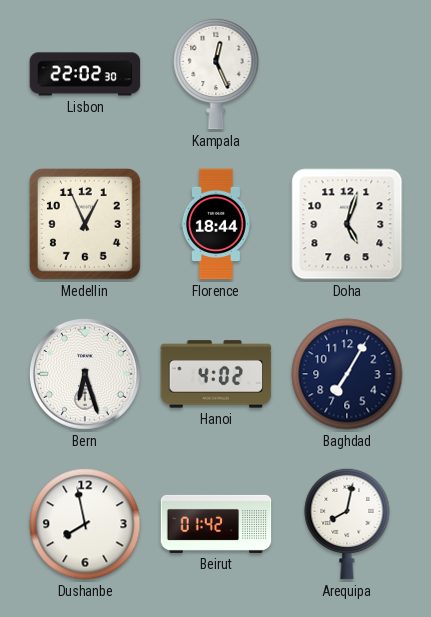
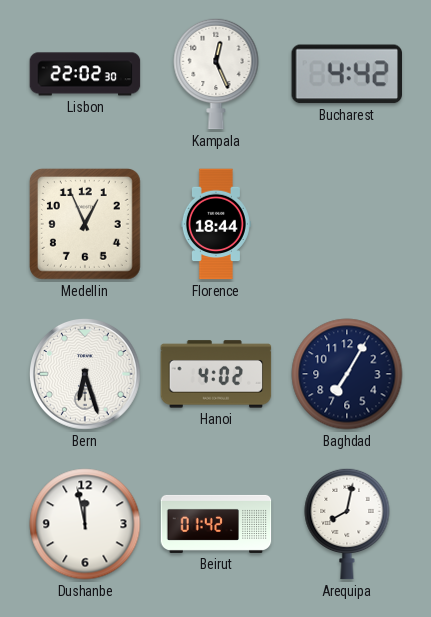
Bucharest: none -> 4:42
Doha: 5:03 -> none
Dushanbe: 7:58 -> 11:58
